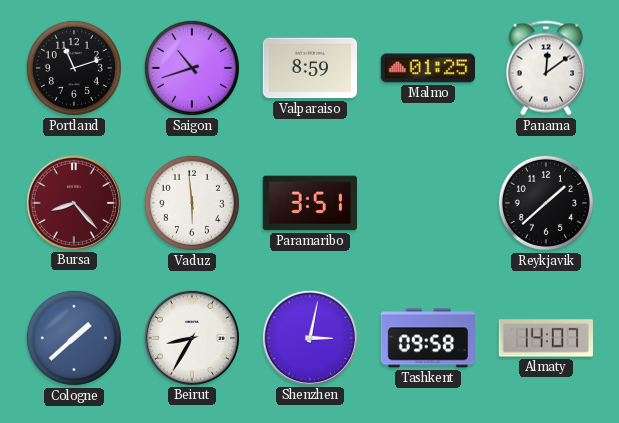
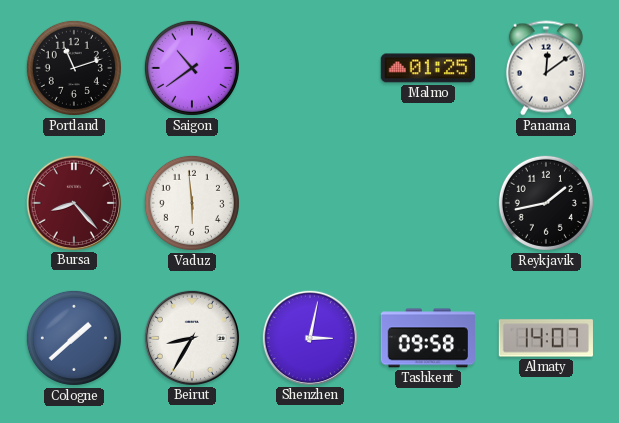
Saigon: 10:42 -> 10:39
Valparaiso: 8:59 -> none
Paramaribo: 3:51 -> none
Reykjavik: 1:38 -> 1:43
